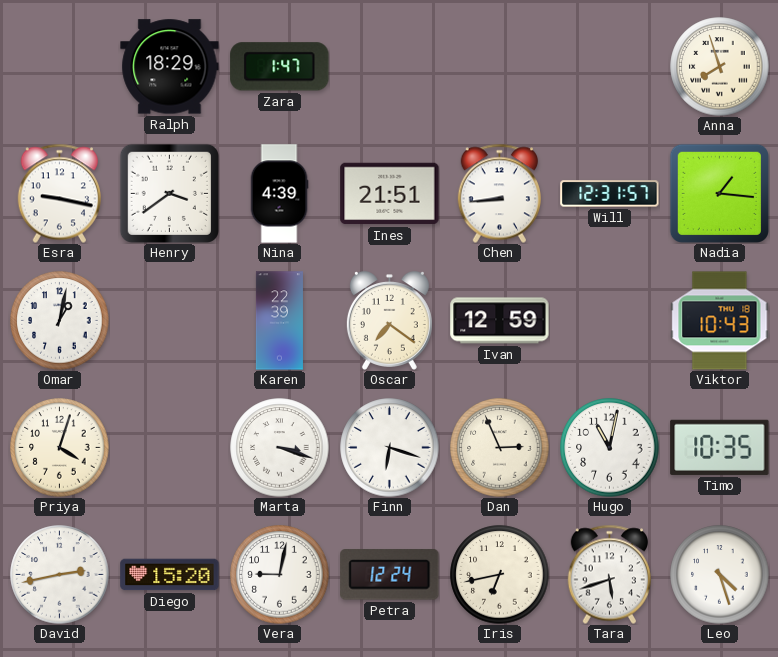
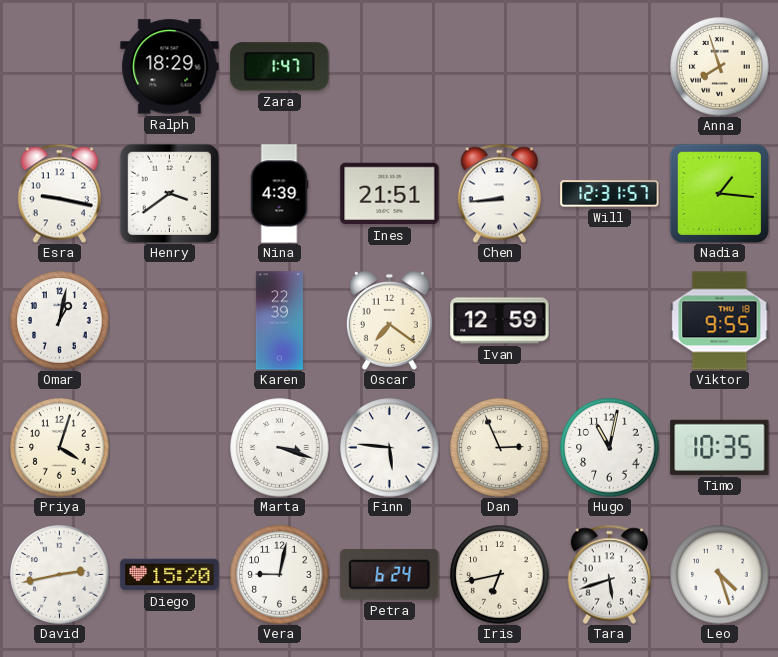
Viktor: 10:43 -> 9:55
Finn: 6:18 -> 5:46
Petra: 12:24 -> 6:24
